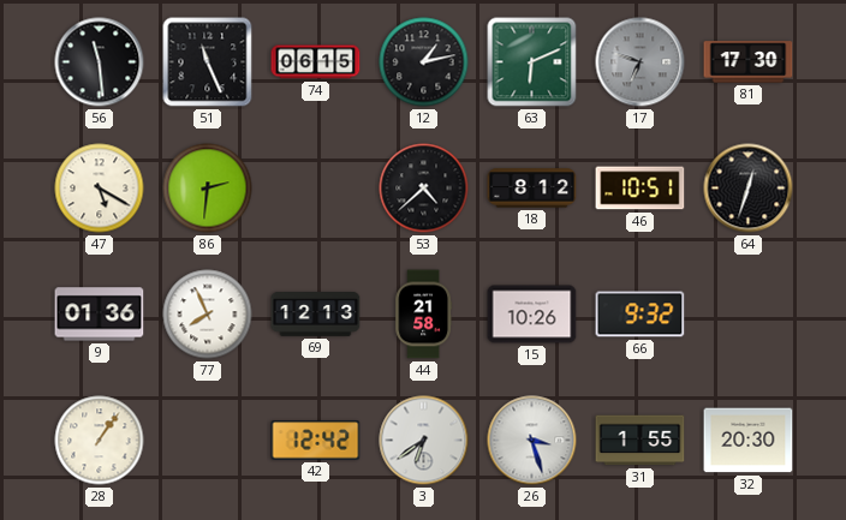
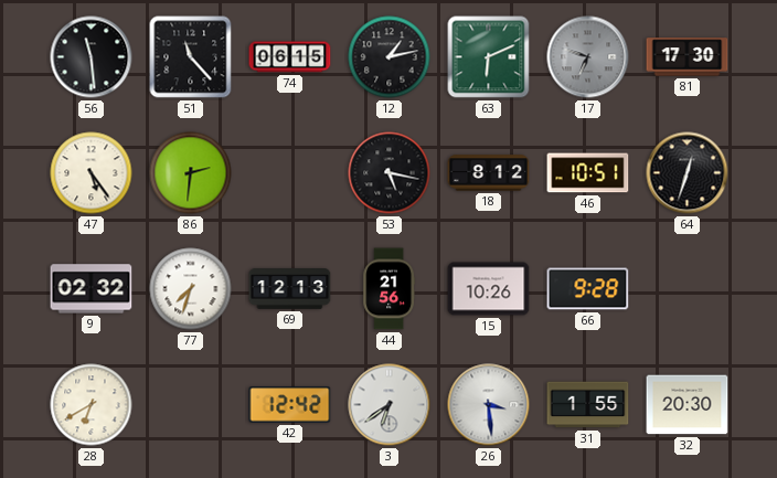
51: 11:26 -> 11:23
47: 5:20 -> 5:24
53: 4:38 -> 5:17
9: 01:36 -> 02:32
77: 7:56 -> 7:33
44: 21:58 -> 21:56
66: 9:32 -> 9:28
28: 1:06 -> 6:40
26: 3:27 -> 3:29
